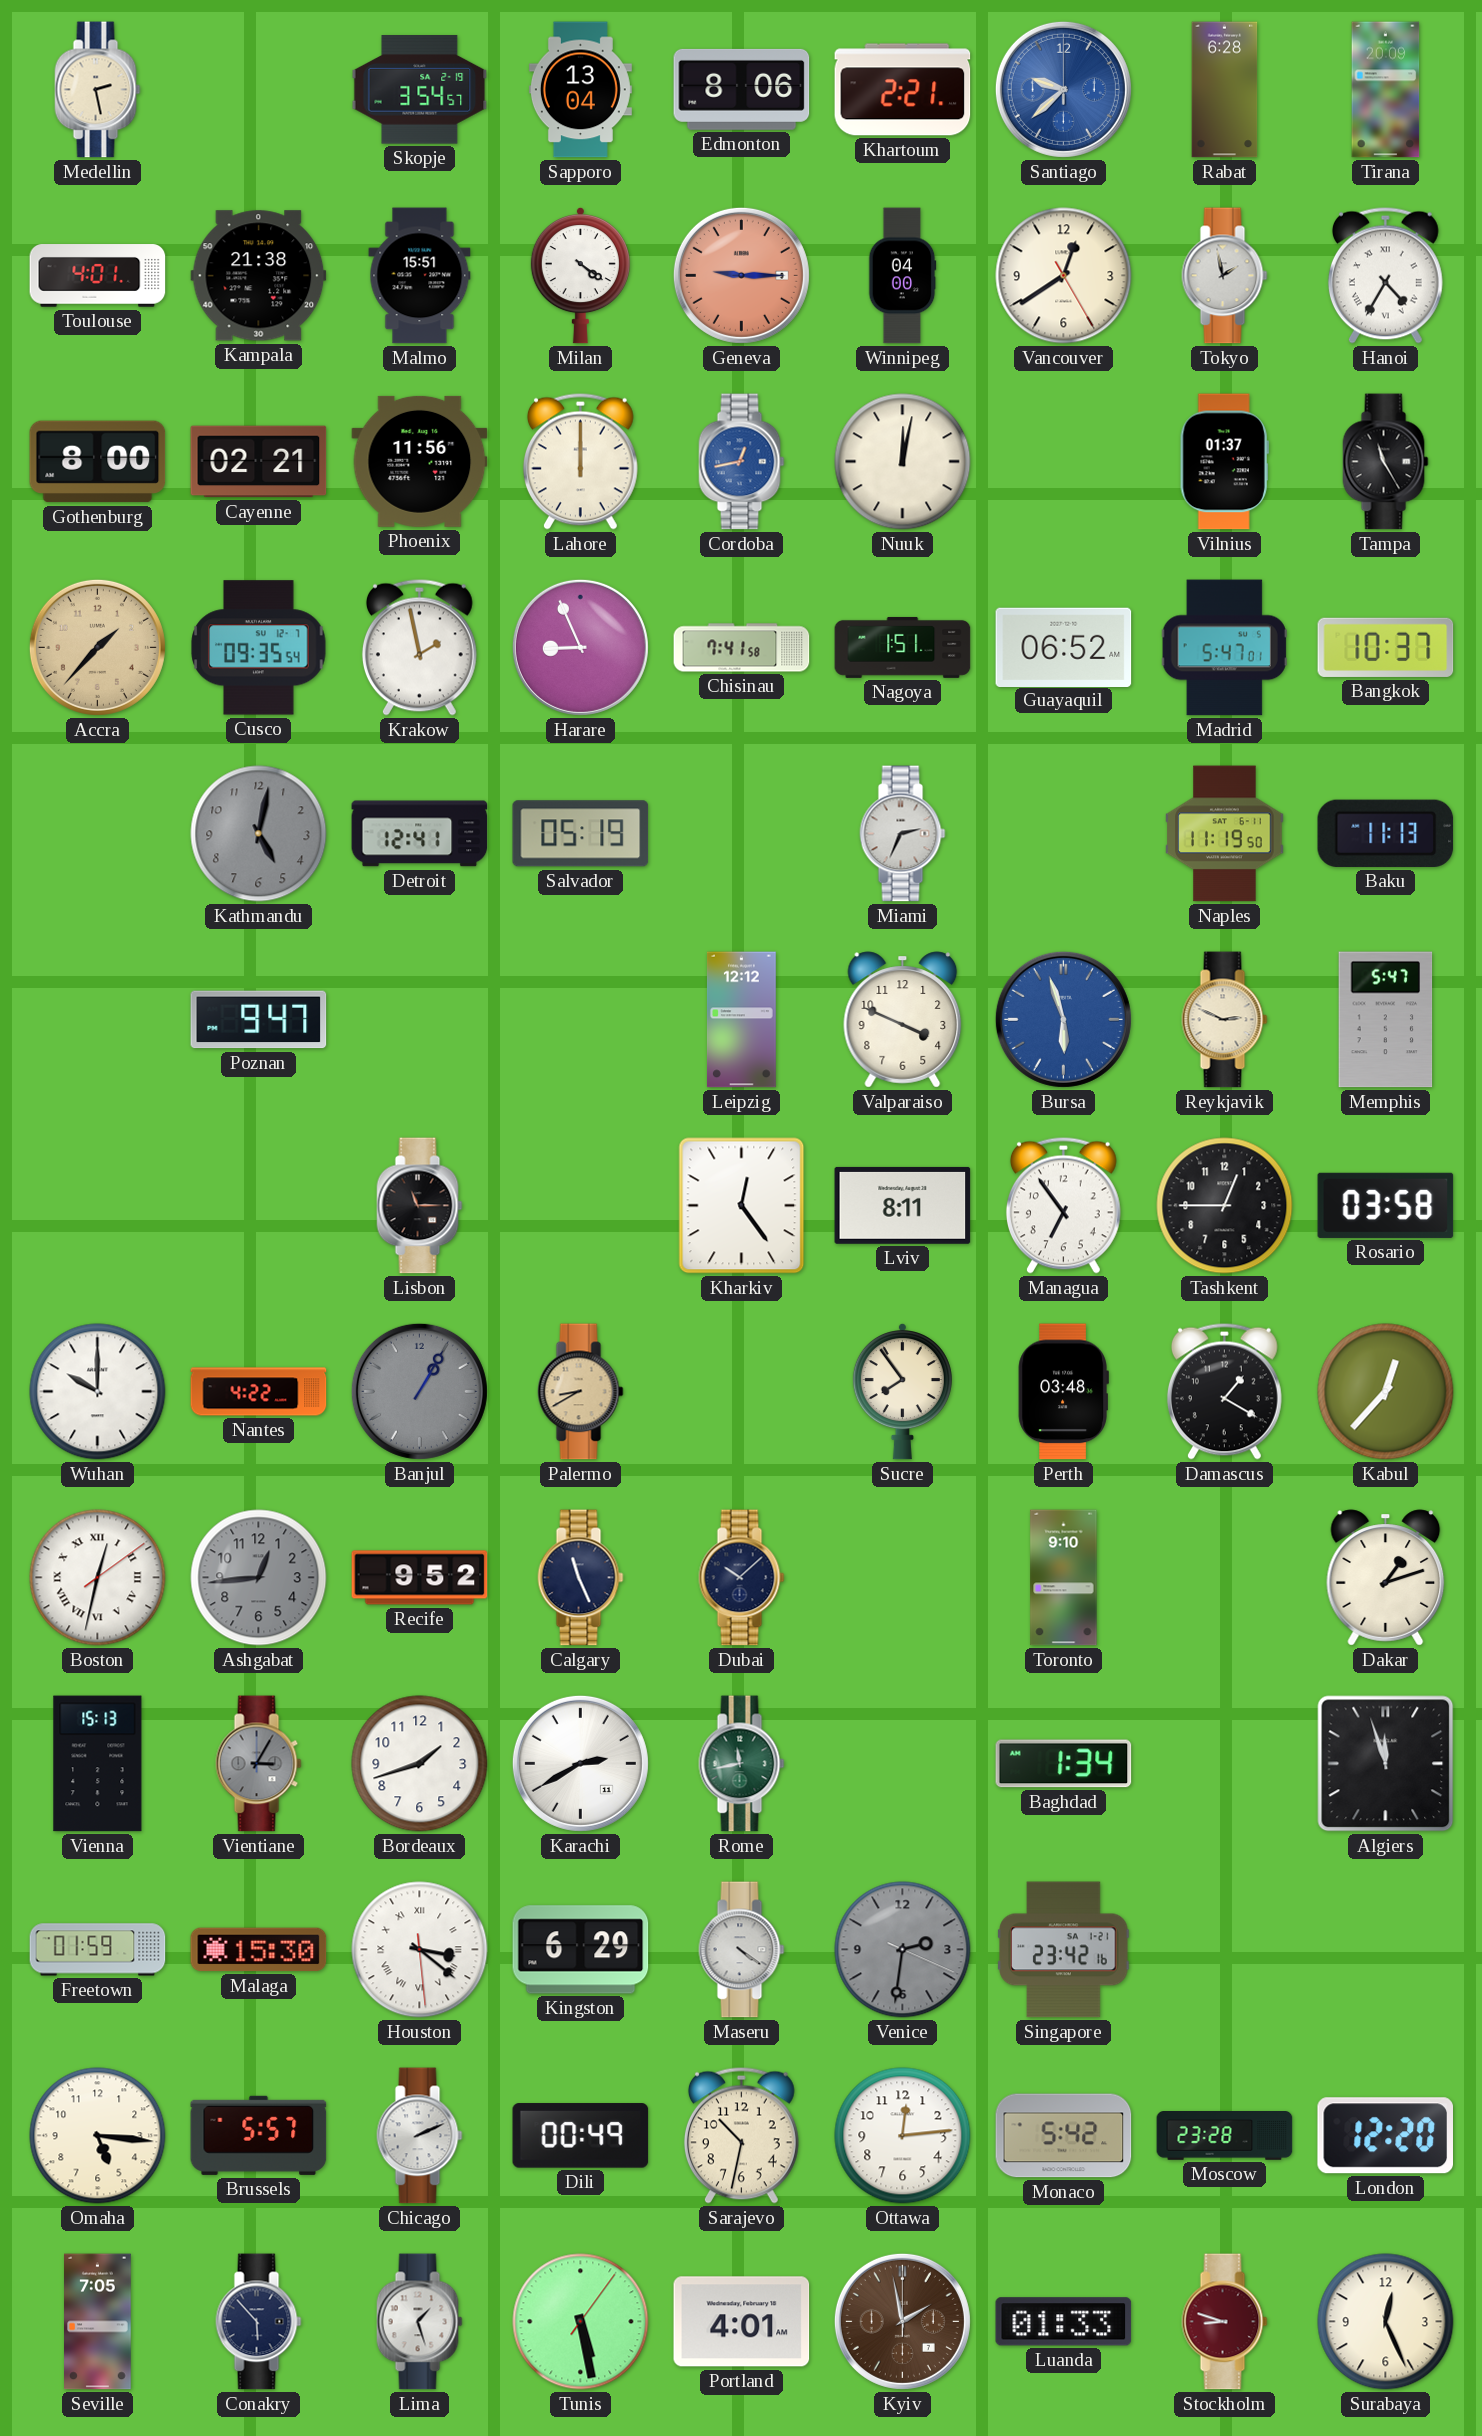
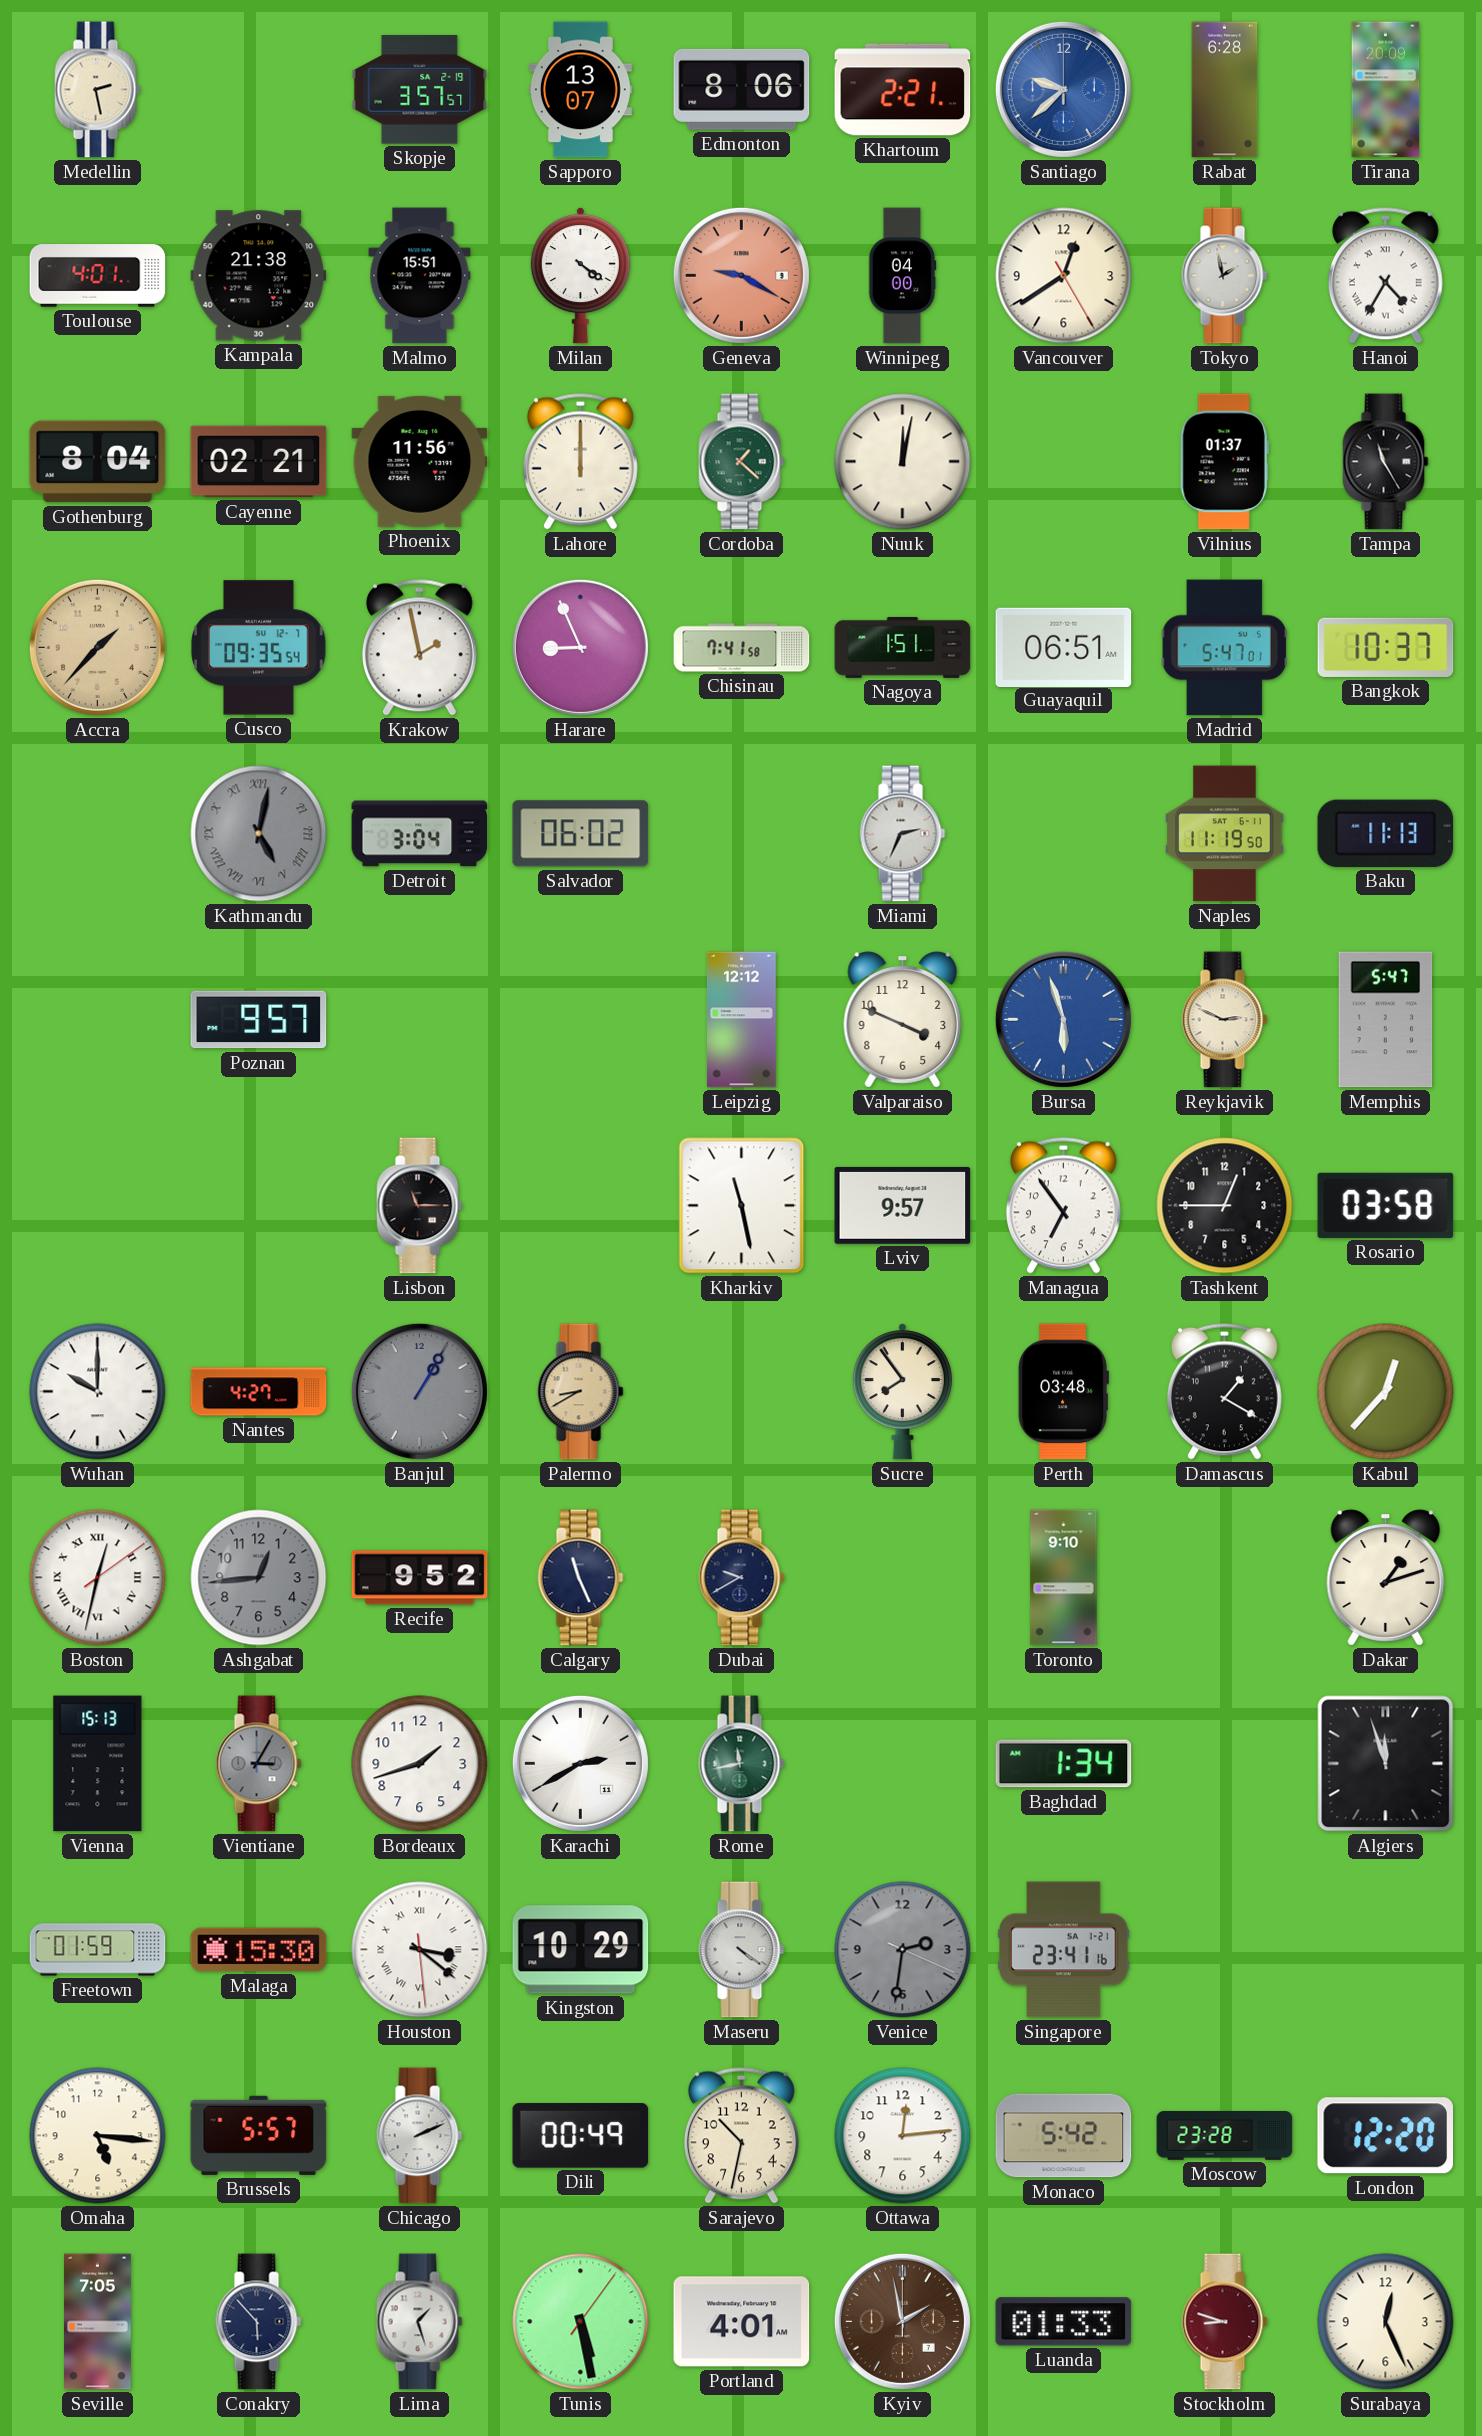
Skopje: 3:54 -> 3:57
Sapporo: 13:04 -> 13:07
Geneva: 9:15 -> 9:20
Gothenburg: 8:00 -> 8:04
Cordoba: 12:43 -> 1:22
Cordoba dial: blue -> green
Guayaquil: 06:52 -> 06:51
Kathmandu numerals: Arabic -> Roman
Detroit: 12:41 -> 3:04
Salvador: 05:19 -> 06:02
Poznan: 9:47 -> 9:57
Kharkiv: 12:24 -> 11:28
Lviv: 8:11 -> 9:57
Nantes: 4:22 -> 4:27
Dubai: 10:08 -> 9:40
Kingston: 6:29 -> 10:29
Singapore: 23:42 -> 23:41
